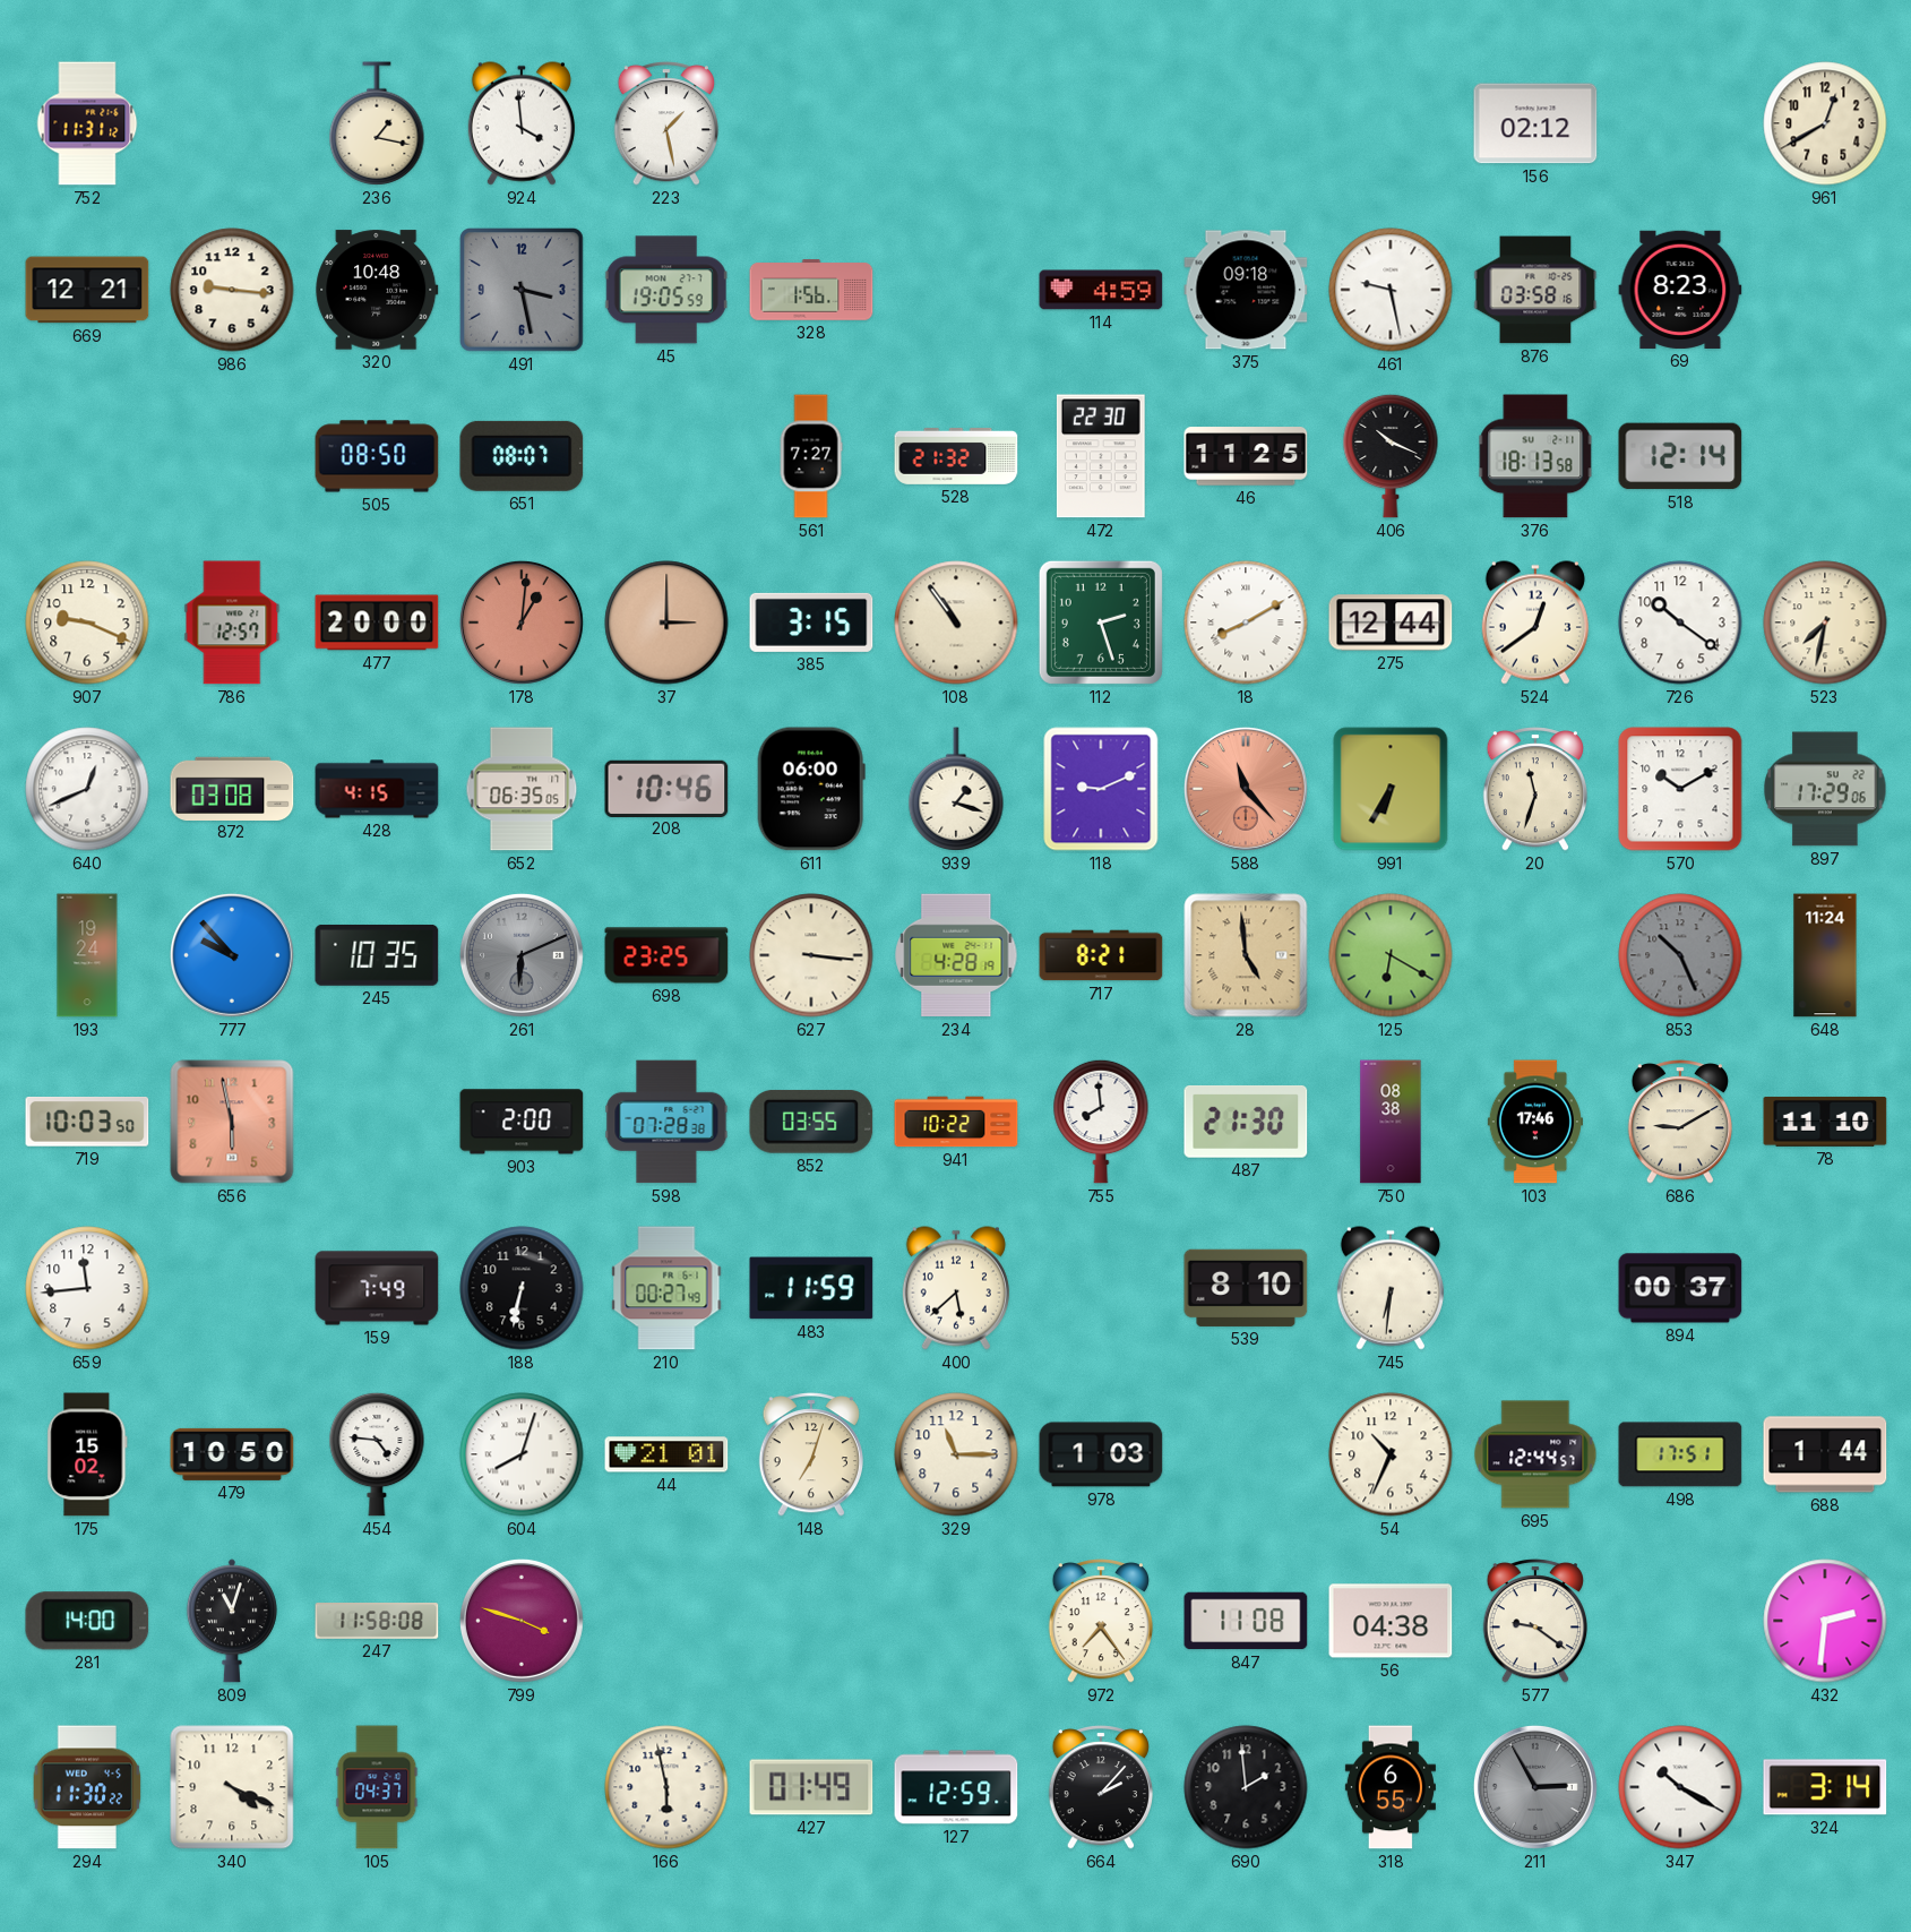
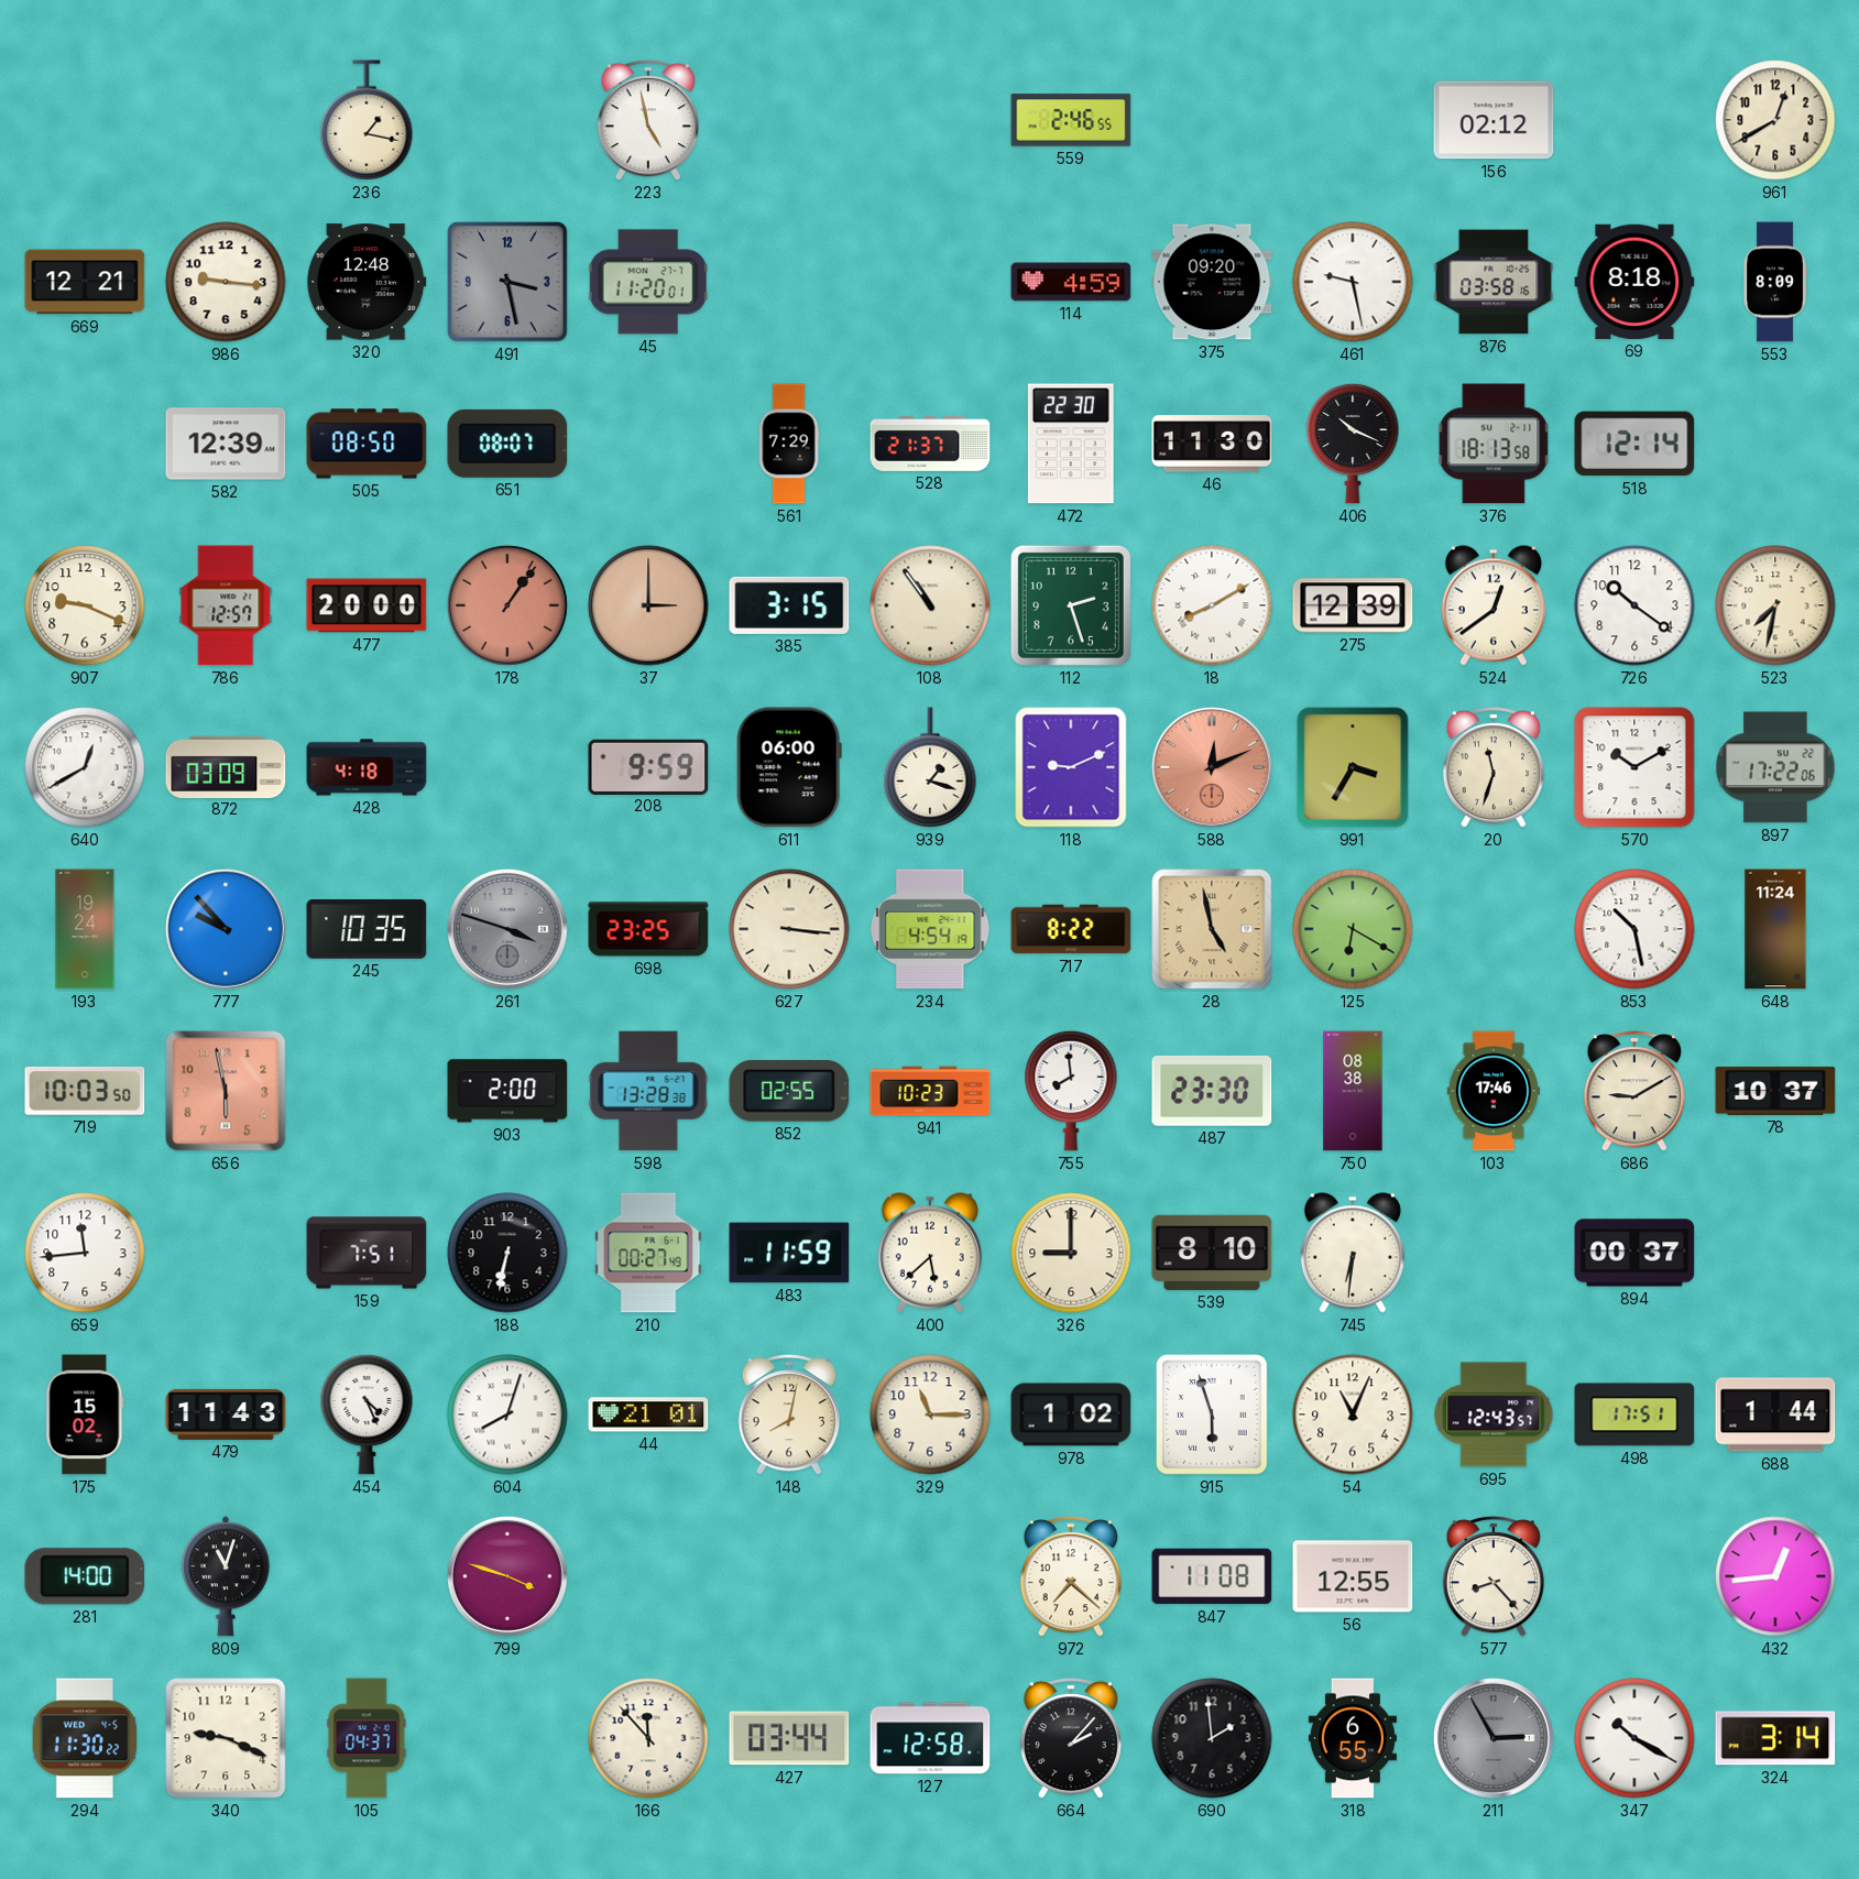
752: 11:31 -> none
924: 3:59 -> none
223: 1:28 -> 4:58
559: none -> 2:46
320: 10:48 -> 12:48
45: 19:05 -> 11:20
328: 1:56 -> none
375: 09:18 -> 09:20
69: 8:23 -> 8:18
553: none -> 8:09
582: none -> 12:39
561: 7:27 -> 7:29
528: 21:32 -> 21:37
46: 11:25 -> 11:30
178: 1:01 -> 1:06
275: 12:44 -> 12:39
640: 12:41 -> 12:40
872: 03:08 -> 03:09
428: 4:15 -> 4:18
652: 06:35 -> none
208: 10:46 -> 9:59
588: 11:23 -> 12:11
991: 6:35 -> 3:35
897: 17:29 -> 17:22
261: 6:11 -> 3:48
234: 4:28 -> 4:54
717: 8:21 -> 8:22
28: 4:59 -> 4:58
853: 10:26 -> 10:28
853 dial: grey -> white
598: 07:28 -> 13:28
852: 03:55 -> 02:55
941: 10:22 -> 10:23
487: 21:30 -> 23:30
78: 11:10 -> 10:37
159: 7:49 -> 7:51
326: none -> 9:00
479: 10:50 -> 11:43
454: 4:46 -> 4:26
148: 7:03 -> 8:02
978: 1:03 -> 1:02
915: none -> 5:57
54: 10:34 -> 11:04
695: 12:44 -> 12:43
247: 11:58 -> none
972: 7:24 -> 7:22
56: 04:38 -> 12:55
577: 9:21 -> 8:23
432: 2:31 -> 12:44
340: 4:19 -> 9:19
166: 5:58 -> 11:53
427: 01:49 -> 03:44
127: 12:59 -> 12:58
